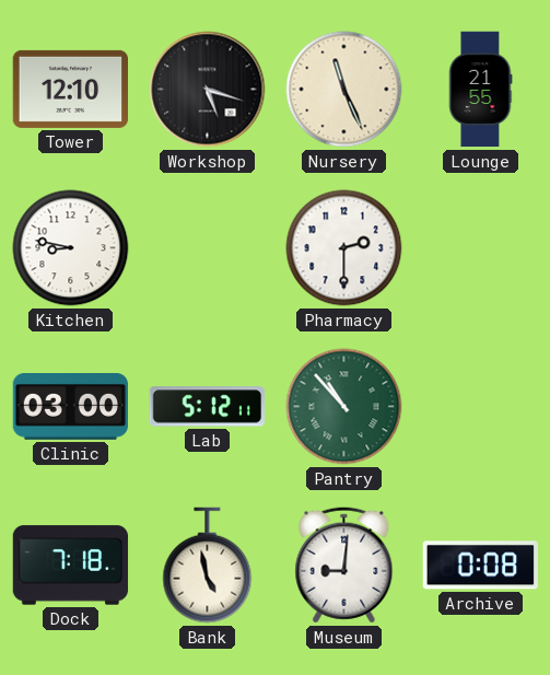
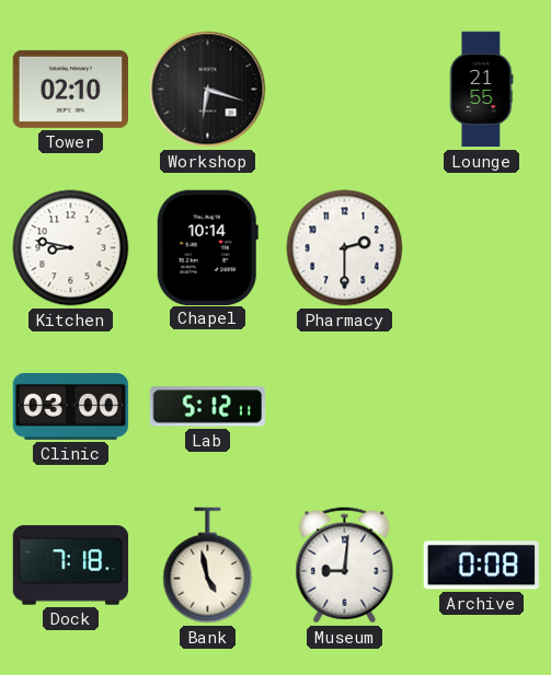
Tower: 12:10 -> 02:10
Workshop: 5:18 -> 6:18
Nursery: 11:26 -> none
Chapel: none -> 10:14
Pantry: 10:53 -> none
